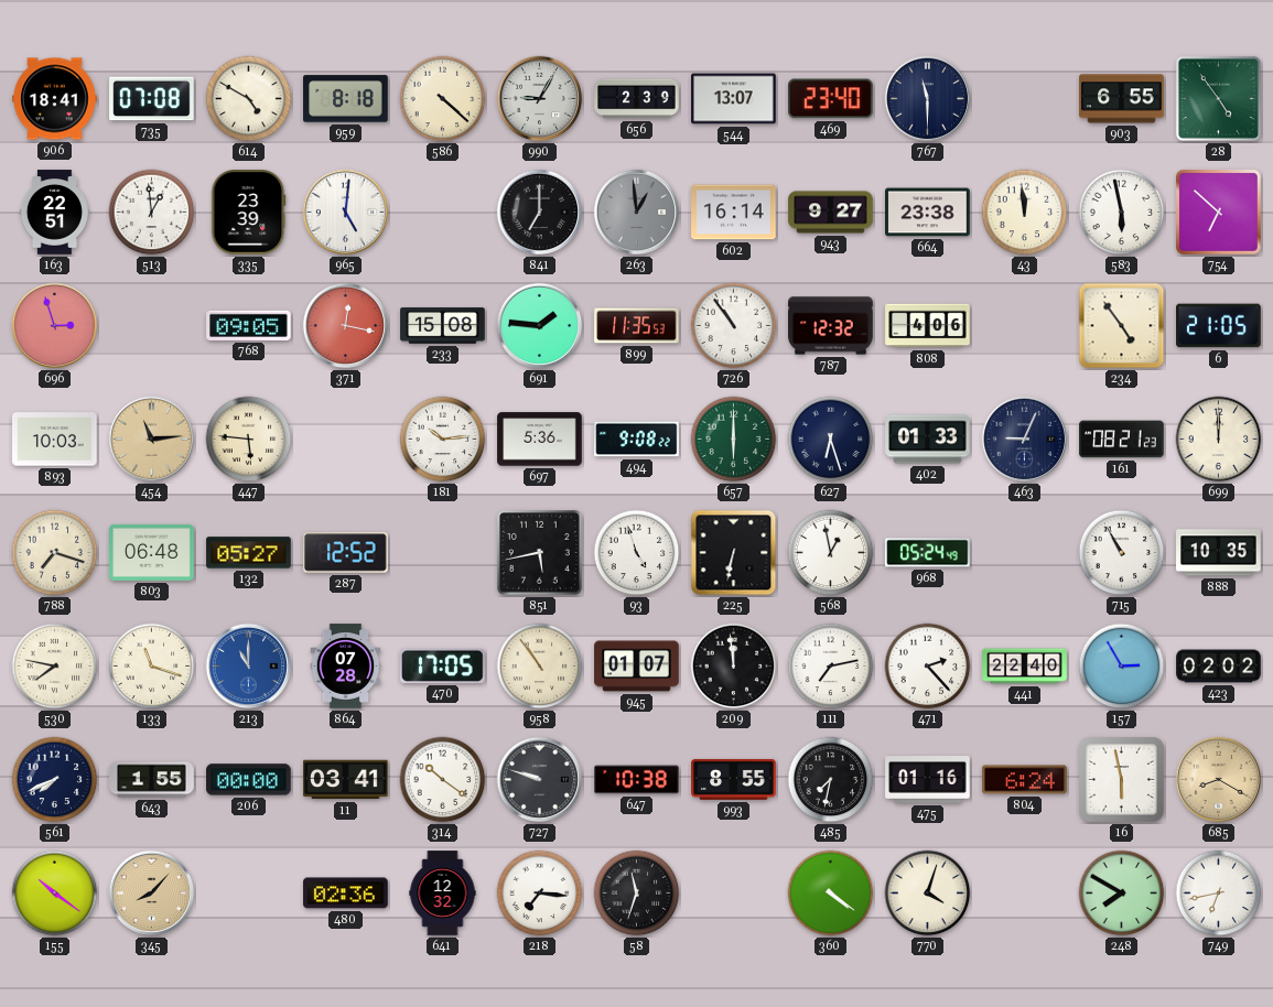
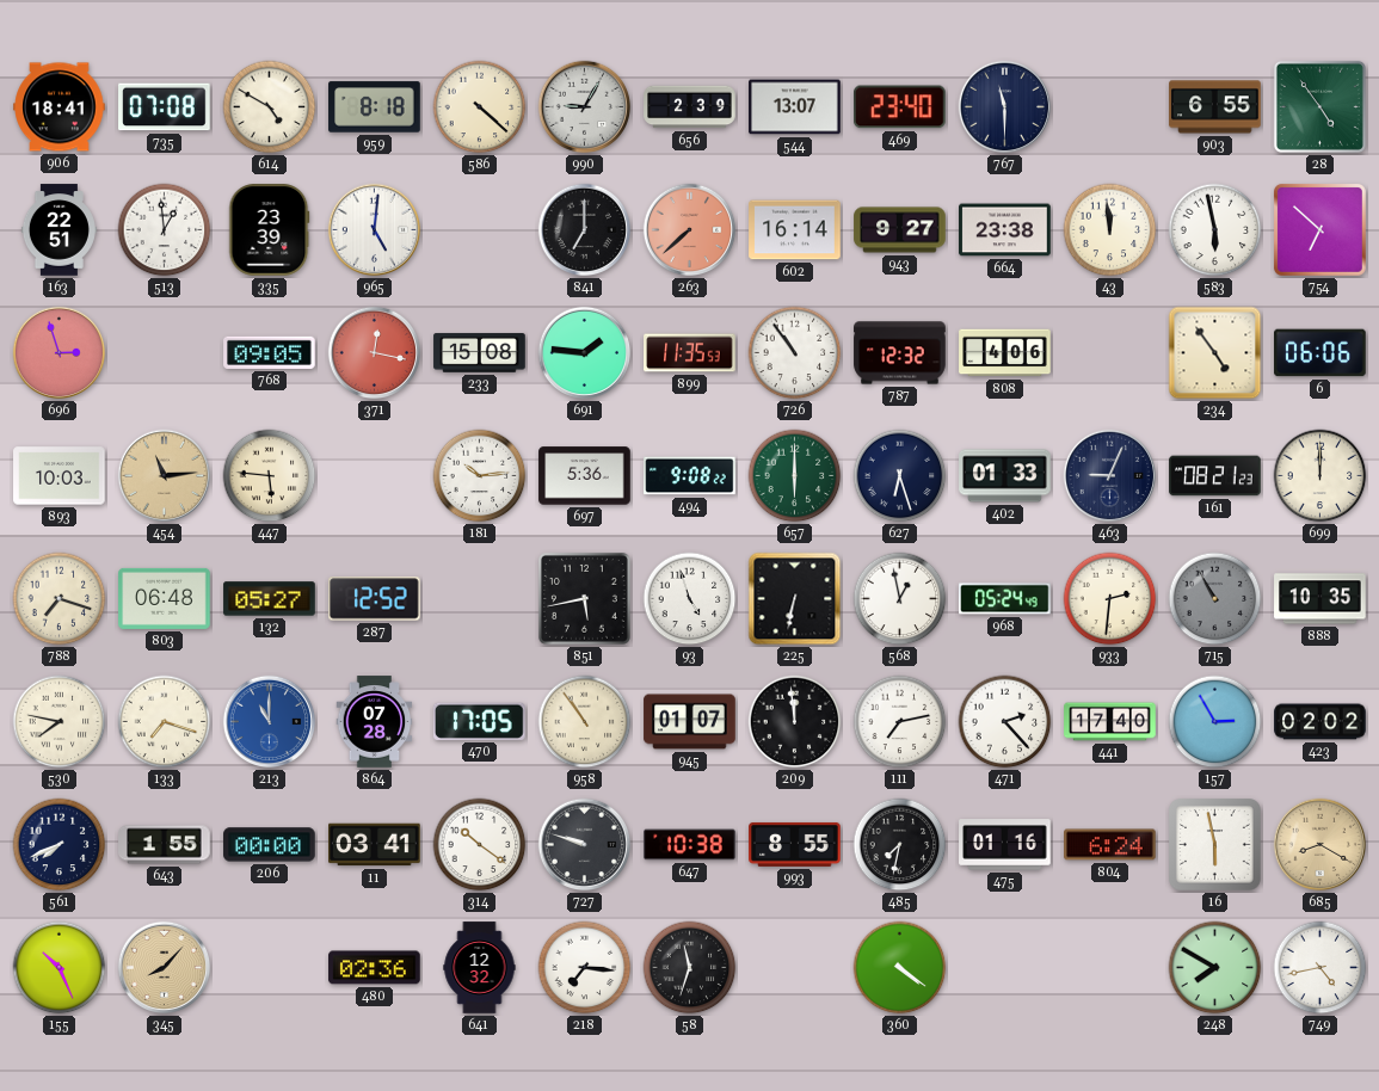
263: 12:59 -> 7:38
263 dial: grey -> salmon
6: 21:05 -> 06:06
933: none -> 2:31
715 dial: white -> grey
133: 11:18 -> 7:18
441: 22:40 -> 17:40
155: 10:21 -> 10:26
770: 4:03 -> none
749: 6:43 -> 4:43
